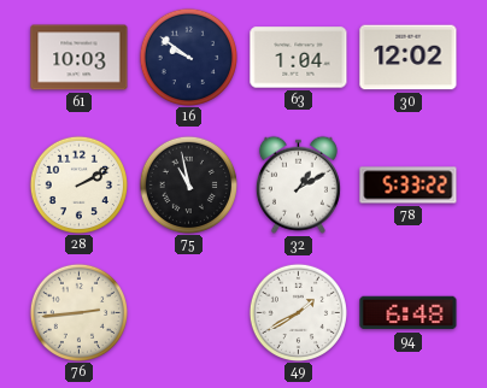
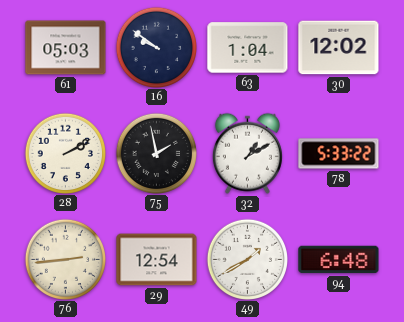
61: 10:03 -> 05:03
75: 10:58 -> 1:58
29: none -> 12:54
